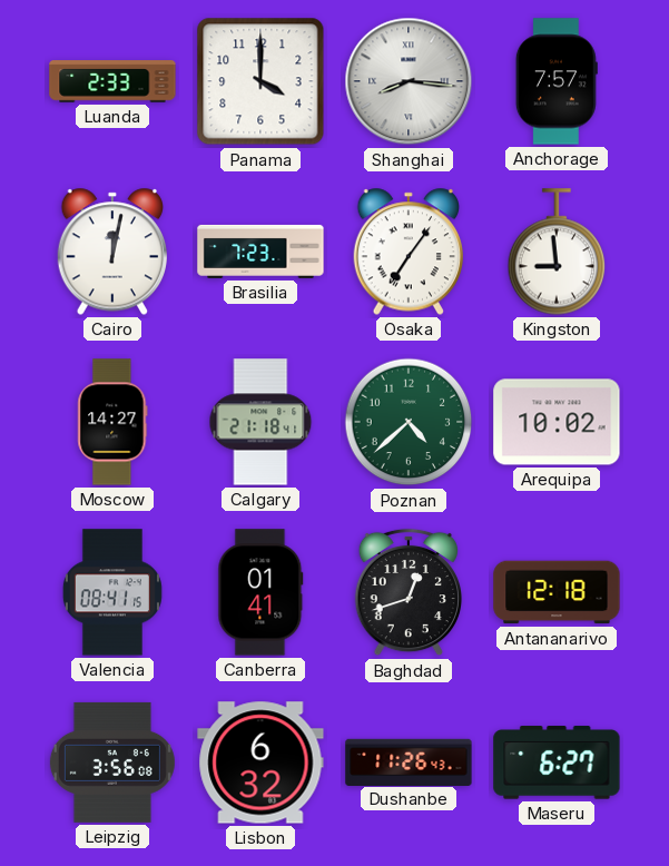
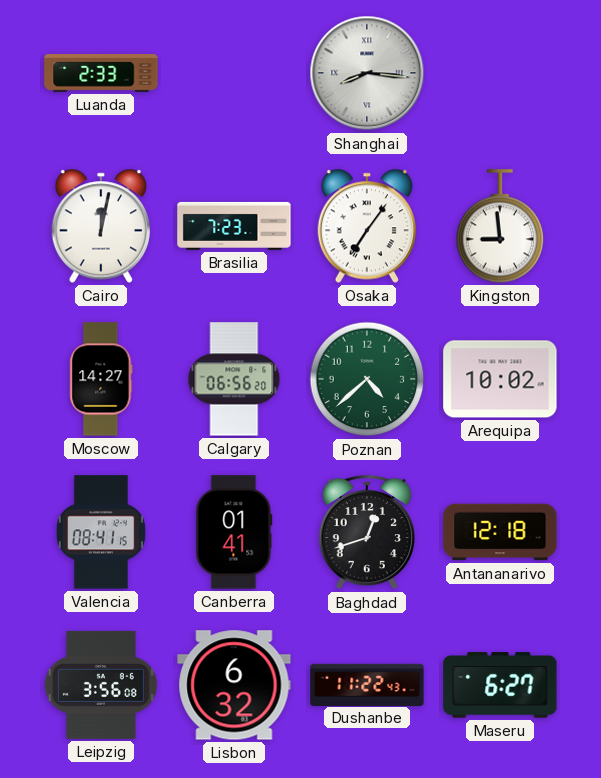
Panama: 4:00 -> none
Anchorage: 7:57 -> none
Calgary: 21:18 -> 06:56
Dushanbe: 11:26 -> 11:22
